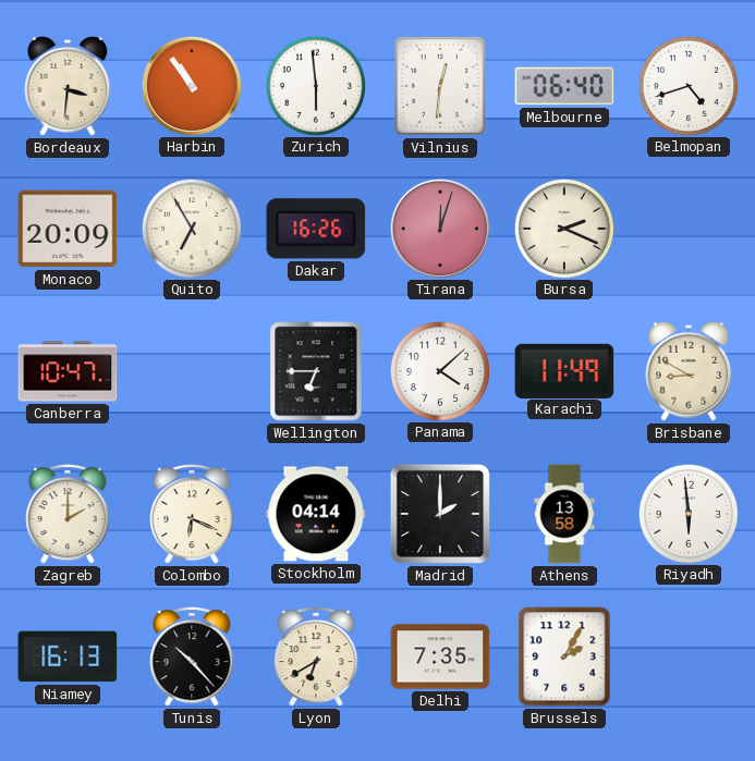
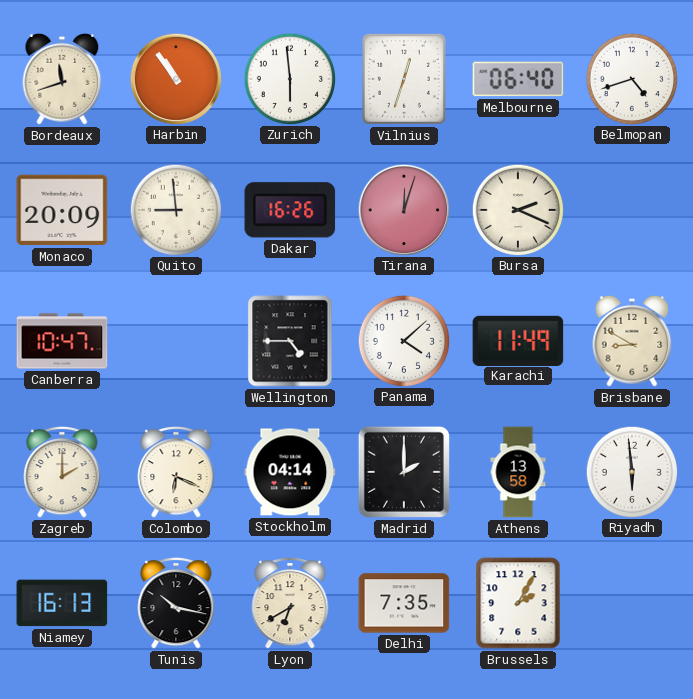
Bordeaux: 3:31 -> 11:42
Vilnius: 12:31 -> 12:33
Quito: 6:55 -> 8:59
Wellington: 6:45 -> 4:45
Tunis: 10:23 -> 10:17
